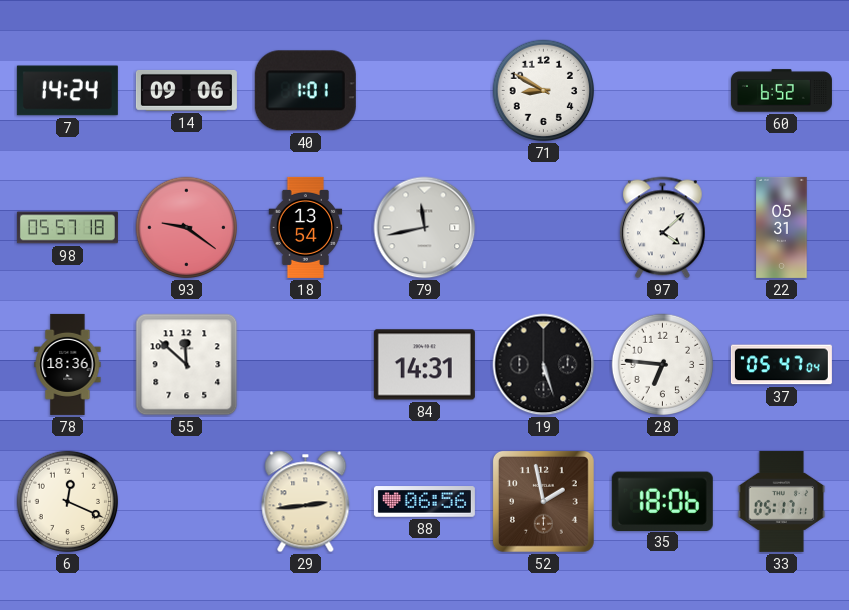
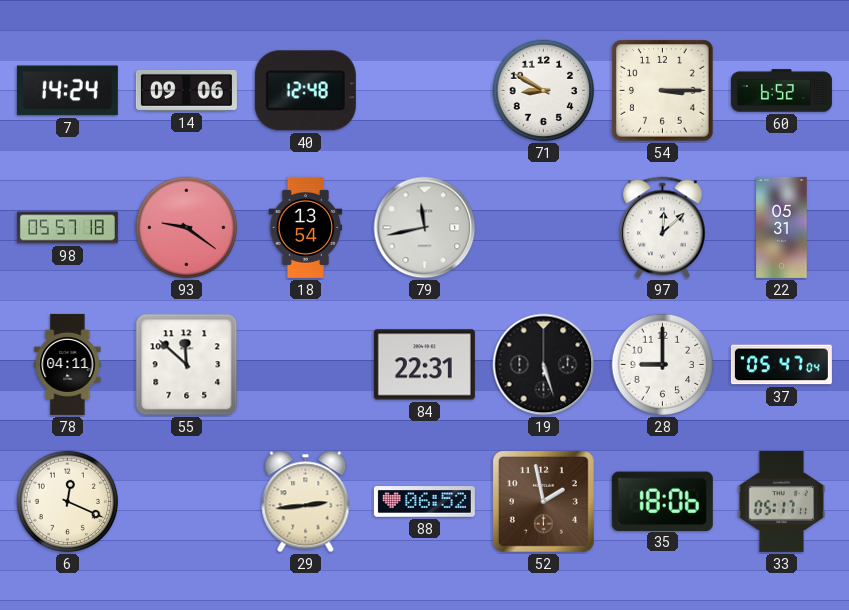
40: 1:01 -> 12:48
54: none -> 3:15
97: 4:08 -> 12:08
78: 18:36 -> 04:11
84: 14:31 -> 22:31
28: 6:46 -> 9:00
88: 06:56 -> 06:52
